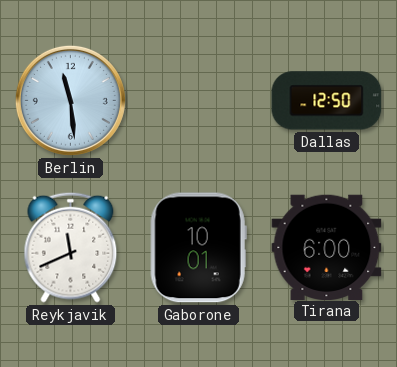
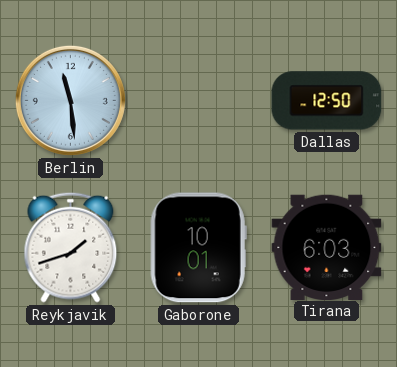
Reykjavik: 11:41 -> 1:42
Tirana: 6:00 -> 6:03
